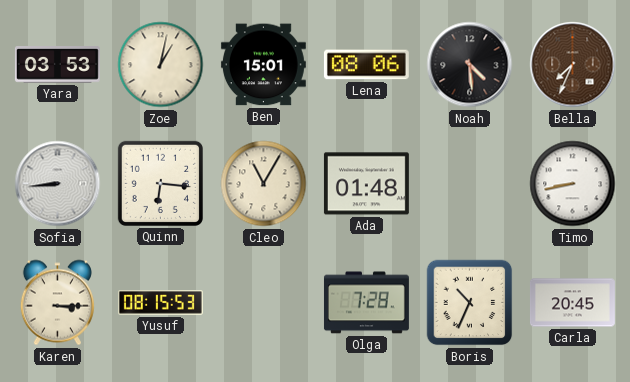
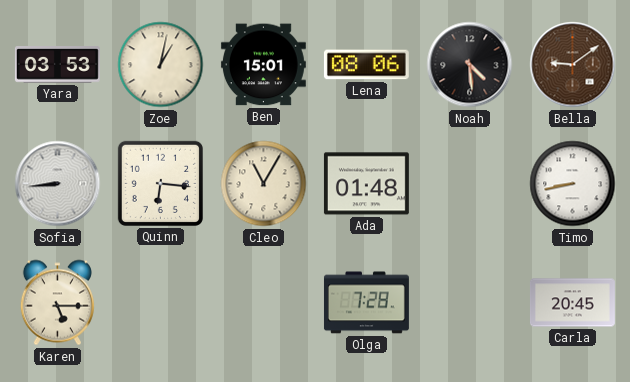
Bella: 7:34 -> 9:09
Karen: 3:15 -> 5:15
Yusuf: 08:15 -> none
Boris: 10:34 -> none
